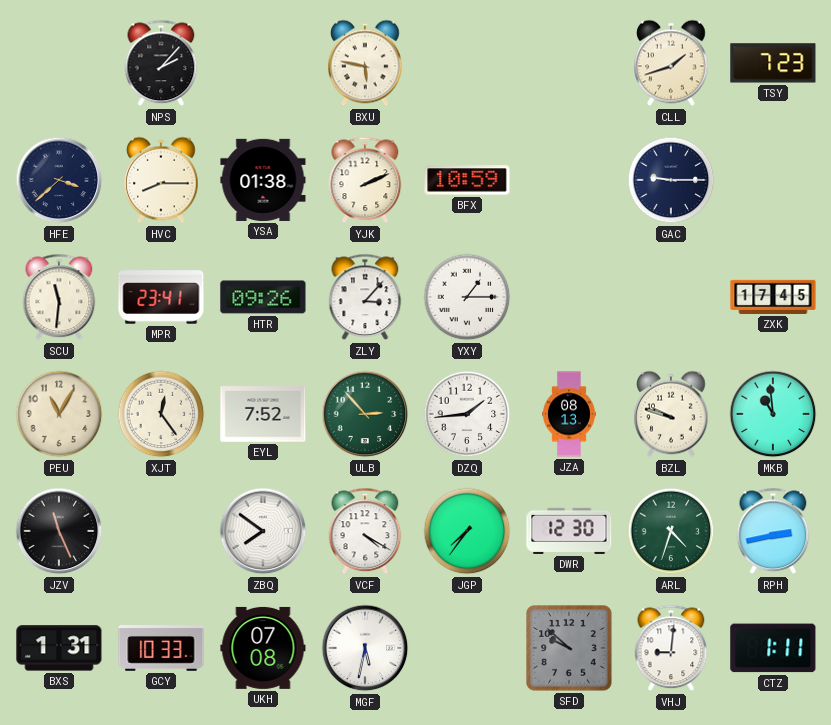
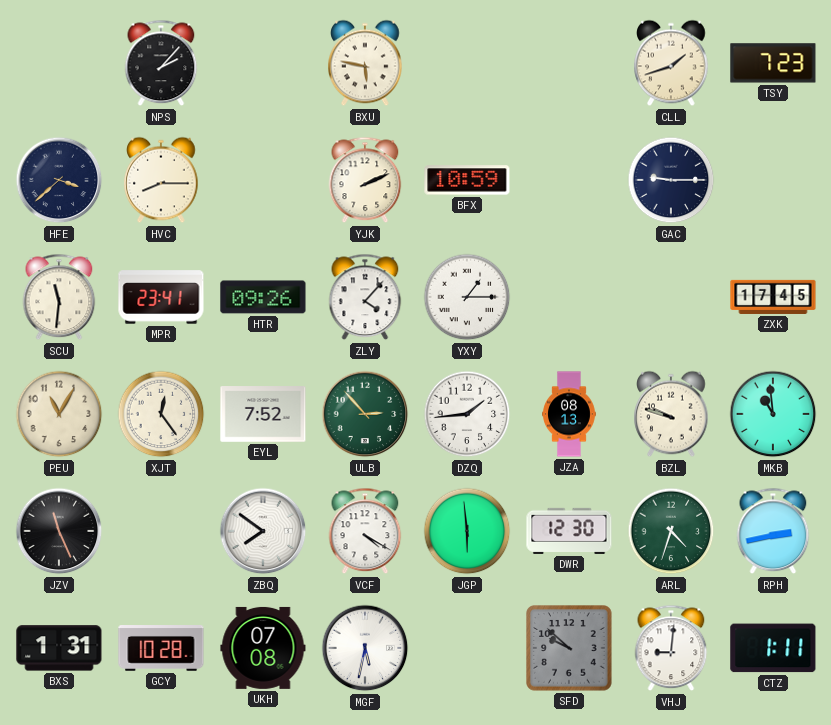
YSA: 01:38 -> none
ZLY: 3:07 -> 4:07
JGP: 7:36 -> 5:59
GCY: 10:33 -> 10:28
